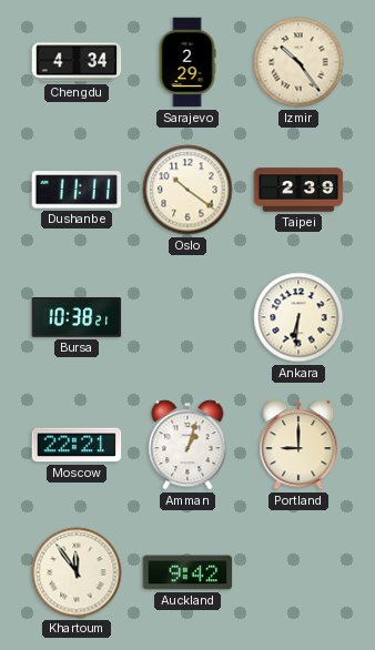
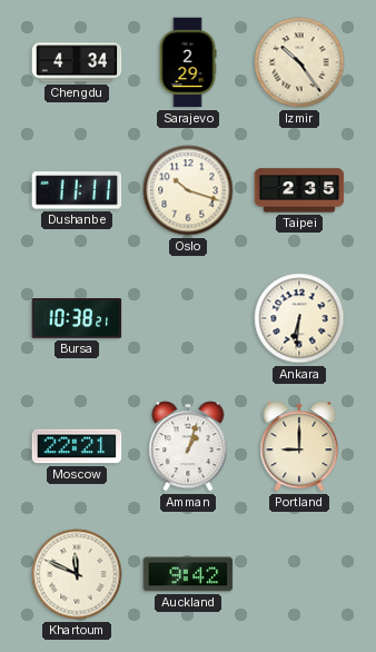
Oslo: 10:21 -> 10:18
Taipei: 2:39 -> 2:35
Khartoum: 11:54 -> 11:49
